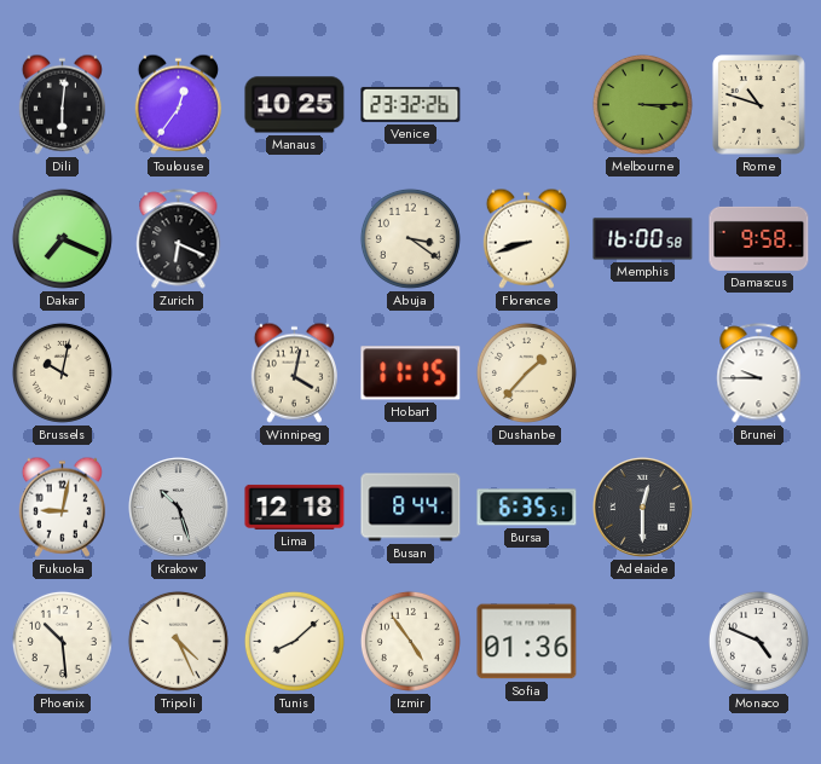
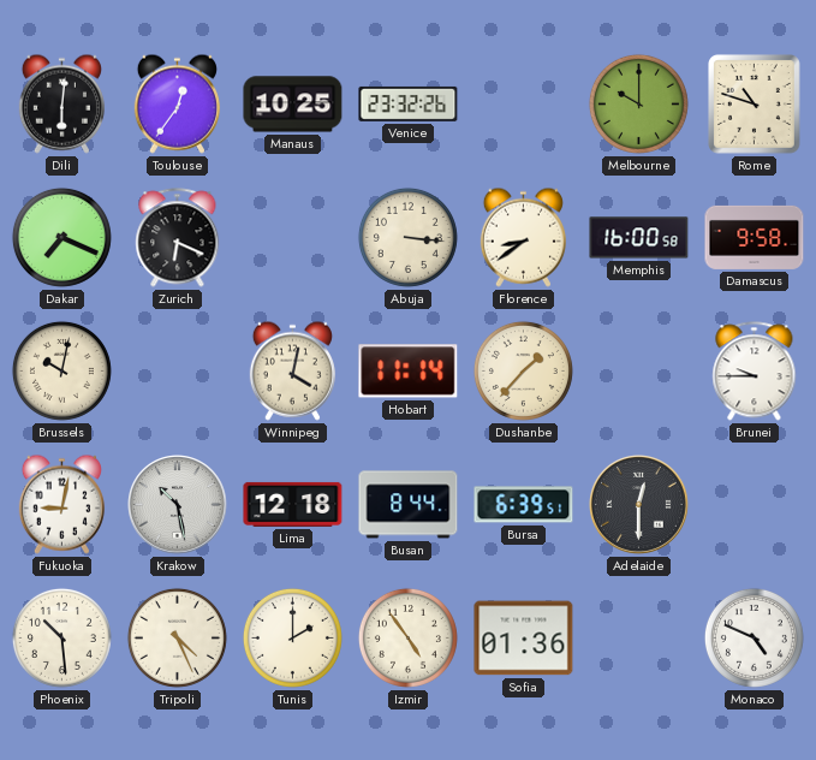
Melbourne: 3:15 -> 10:00
Abuja: 3:21 -> 3:16
Florence: 8:42 -> 8:39
Hobart: 11:15 -> 11:14
Krakow: 10:27 -> 10:28
Bursa: 6:35 -> 6:39
Tunis: 8:08 -> 2:00
